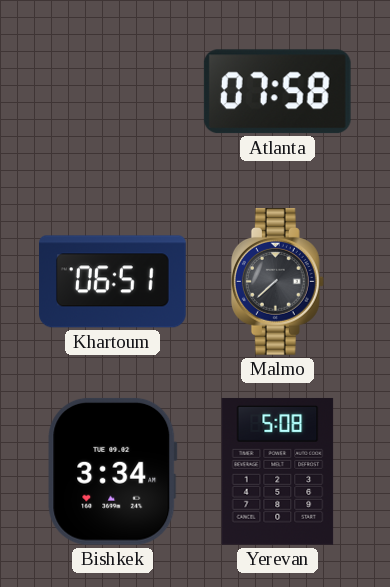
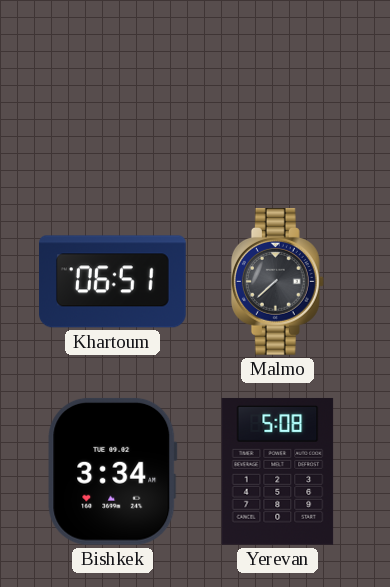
Atlanta: 07:58 -> none
